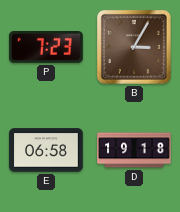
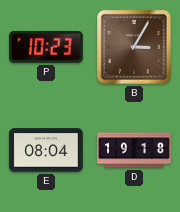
P: 7:23 -> 10:23
E: 06:58 -> 08:04
